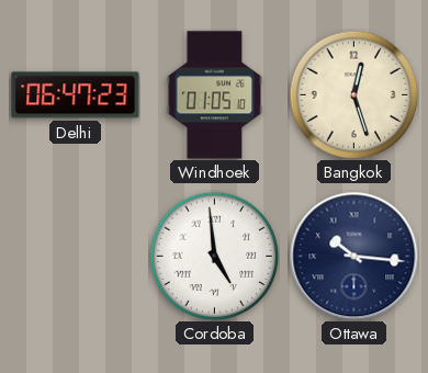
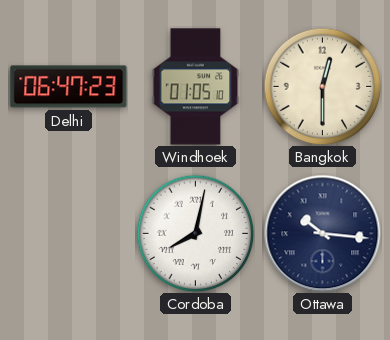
Bangkok: 12:27 -> 12:30
Cordoba: 4:59 -> 8:02
